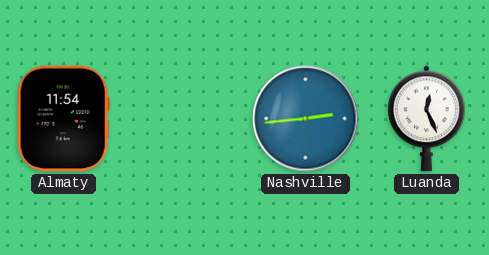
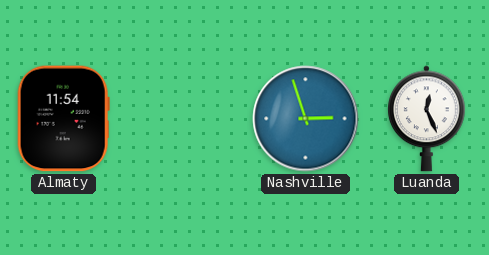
Nashville: 2:44 -> 2:57
